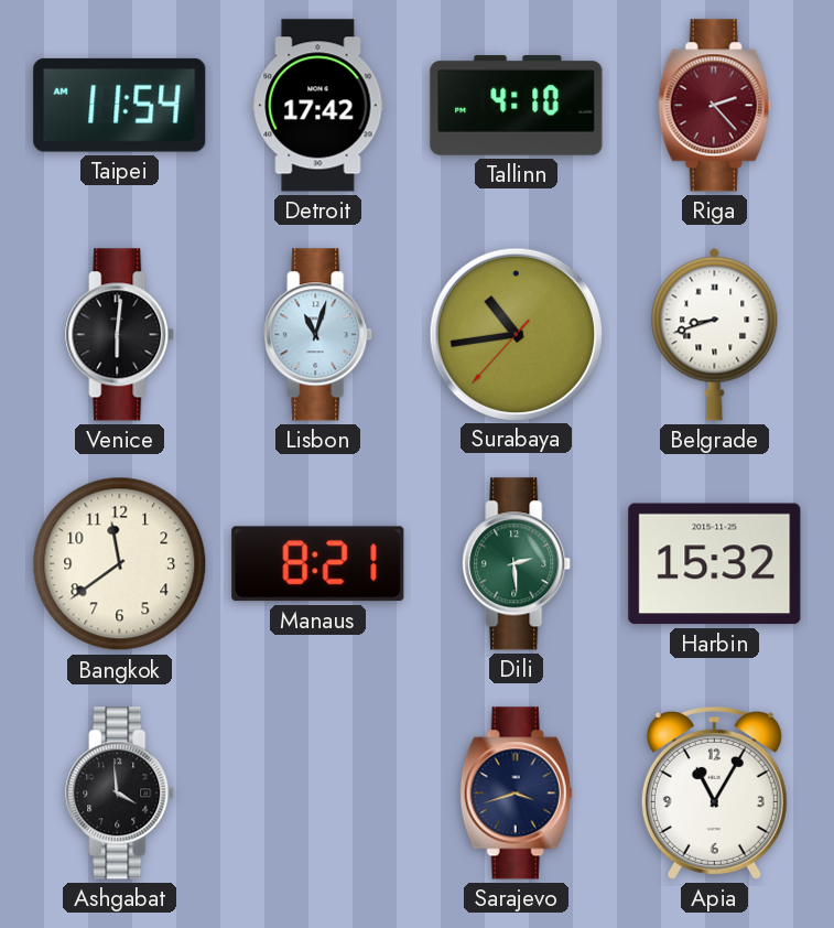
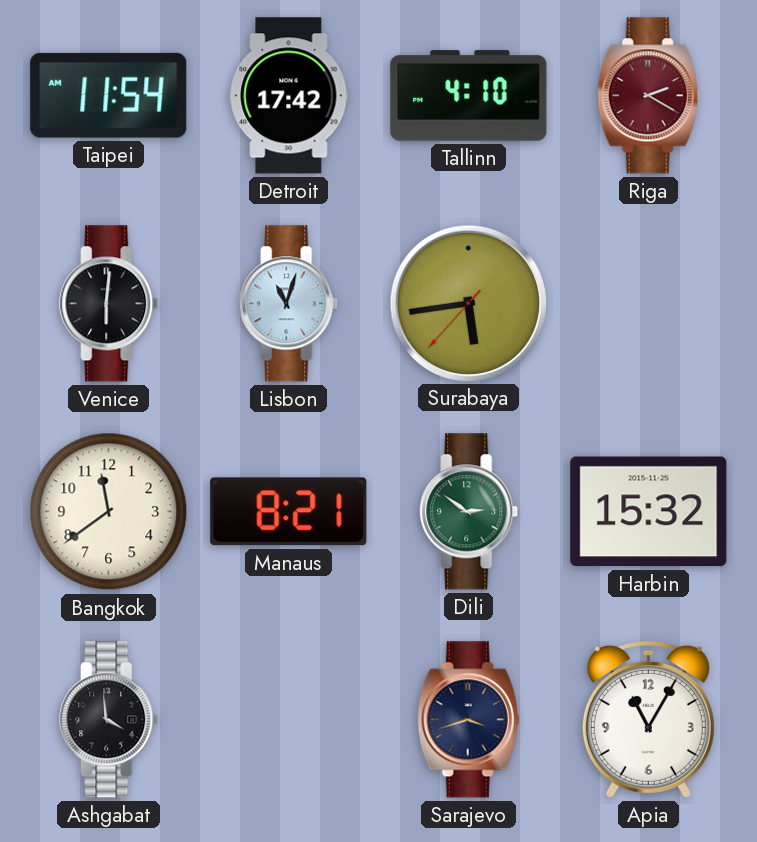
Riga: 2:23 -> 2:20
Surabaya: 10:43 -> 5:43
Belgrade: 8:42 -> none
Dili: 2:29 -> 2:51
